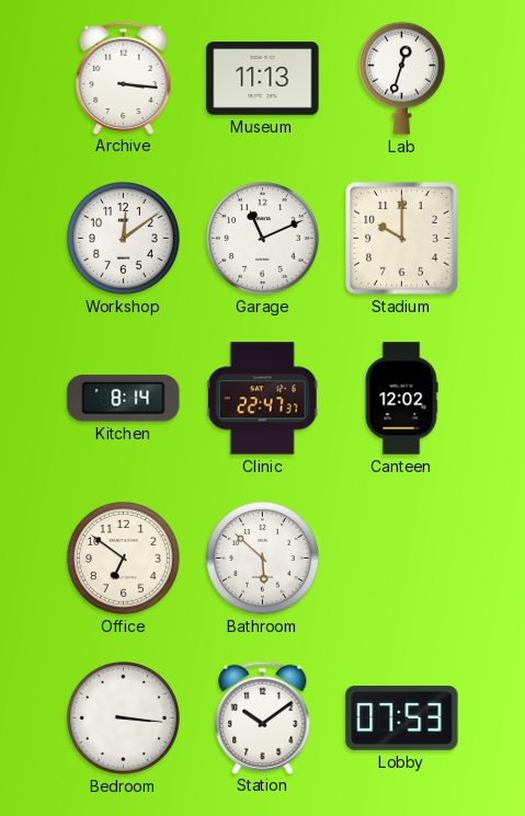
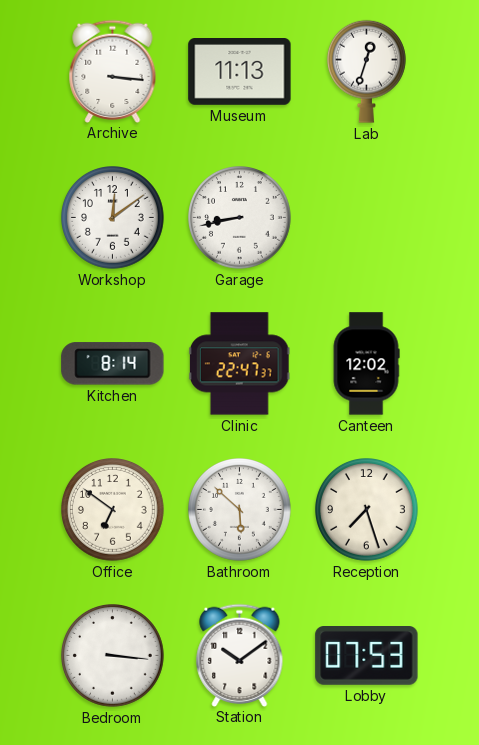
Garage: 11:11 -> 8:43
Stadium: 10:00 -> none
Reception: none -> 7:27
